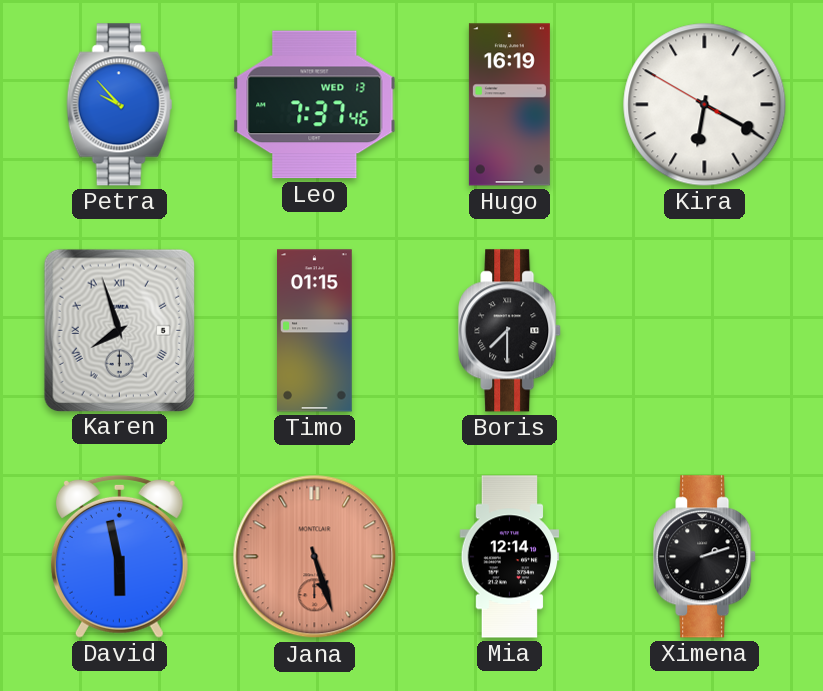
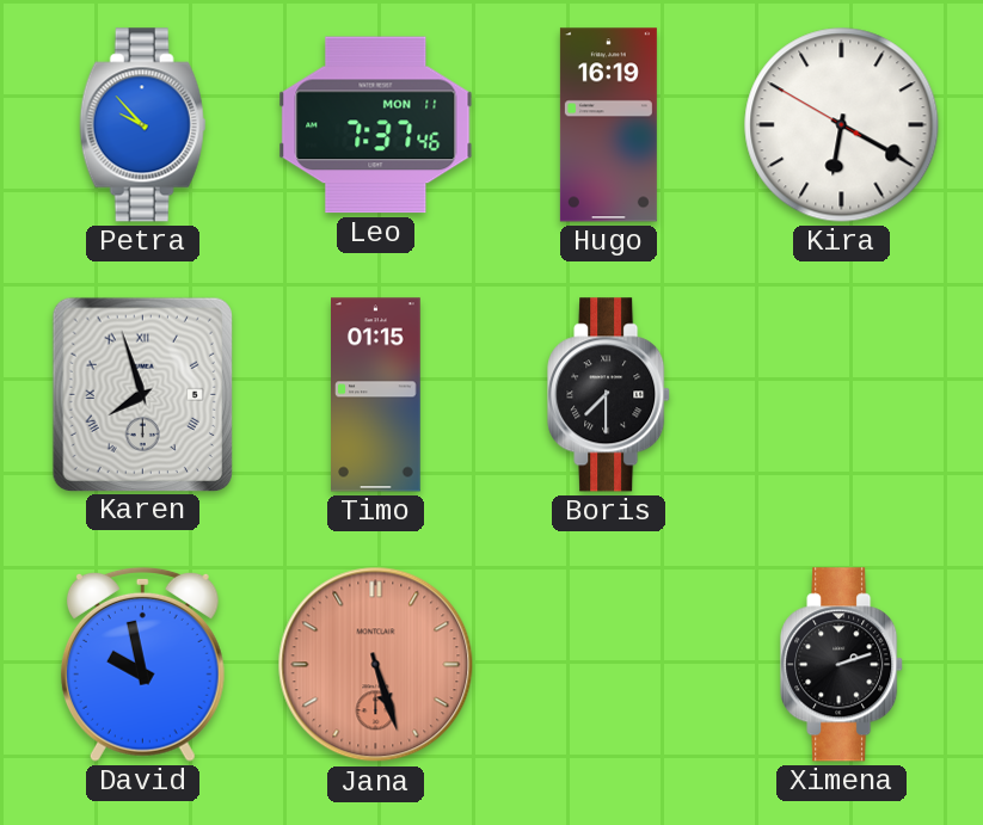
Leo date: WED 13 -> MON 11
David: 5:58 -> 9:58
Mia: 12:14 -> none
